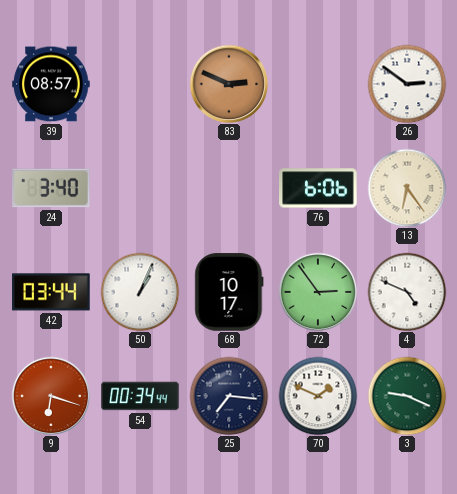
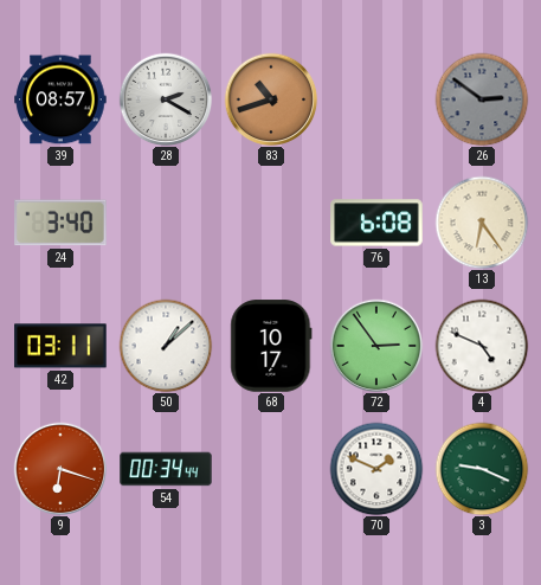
28: none -> 2:20
83: 2:49 -> 10:42
26 dial: white -> grey
76: 6:06 -> 6:08
42: 03:44 -> 03:11
50: 1:04 -> 1:08
25: 7:16 -> none
